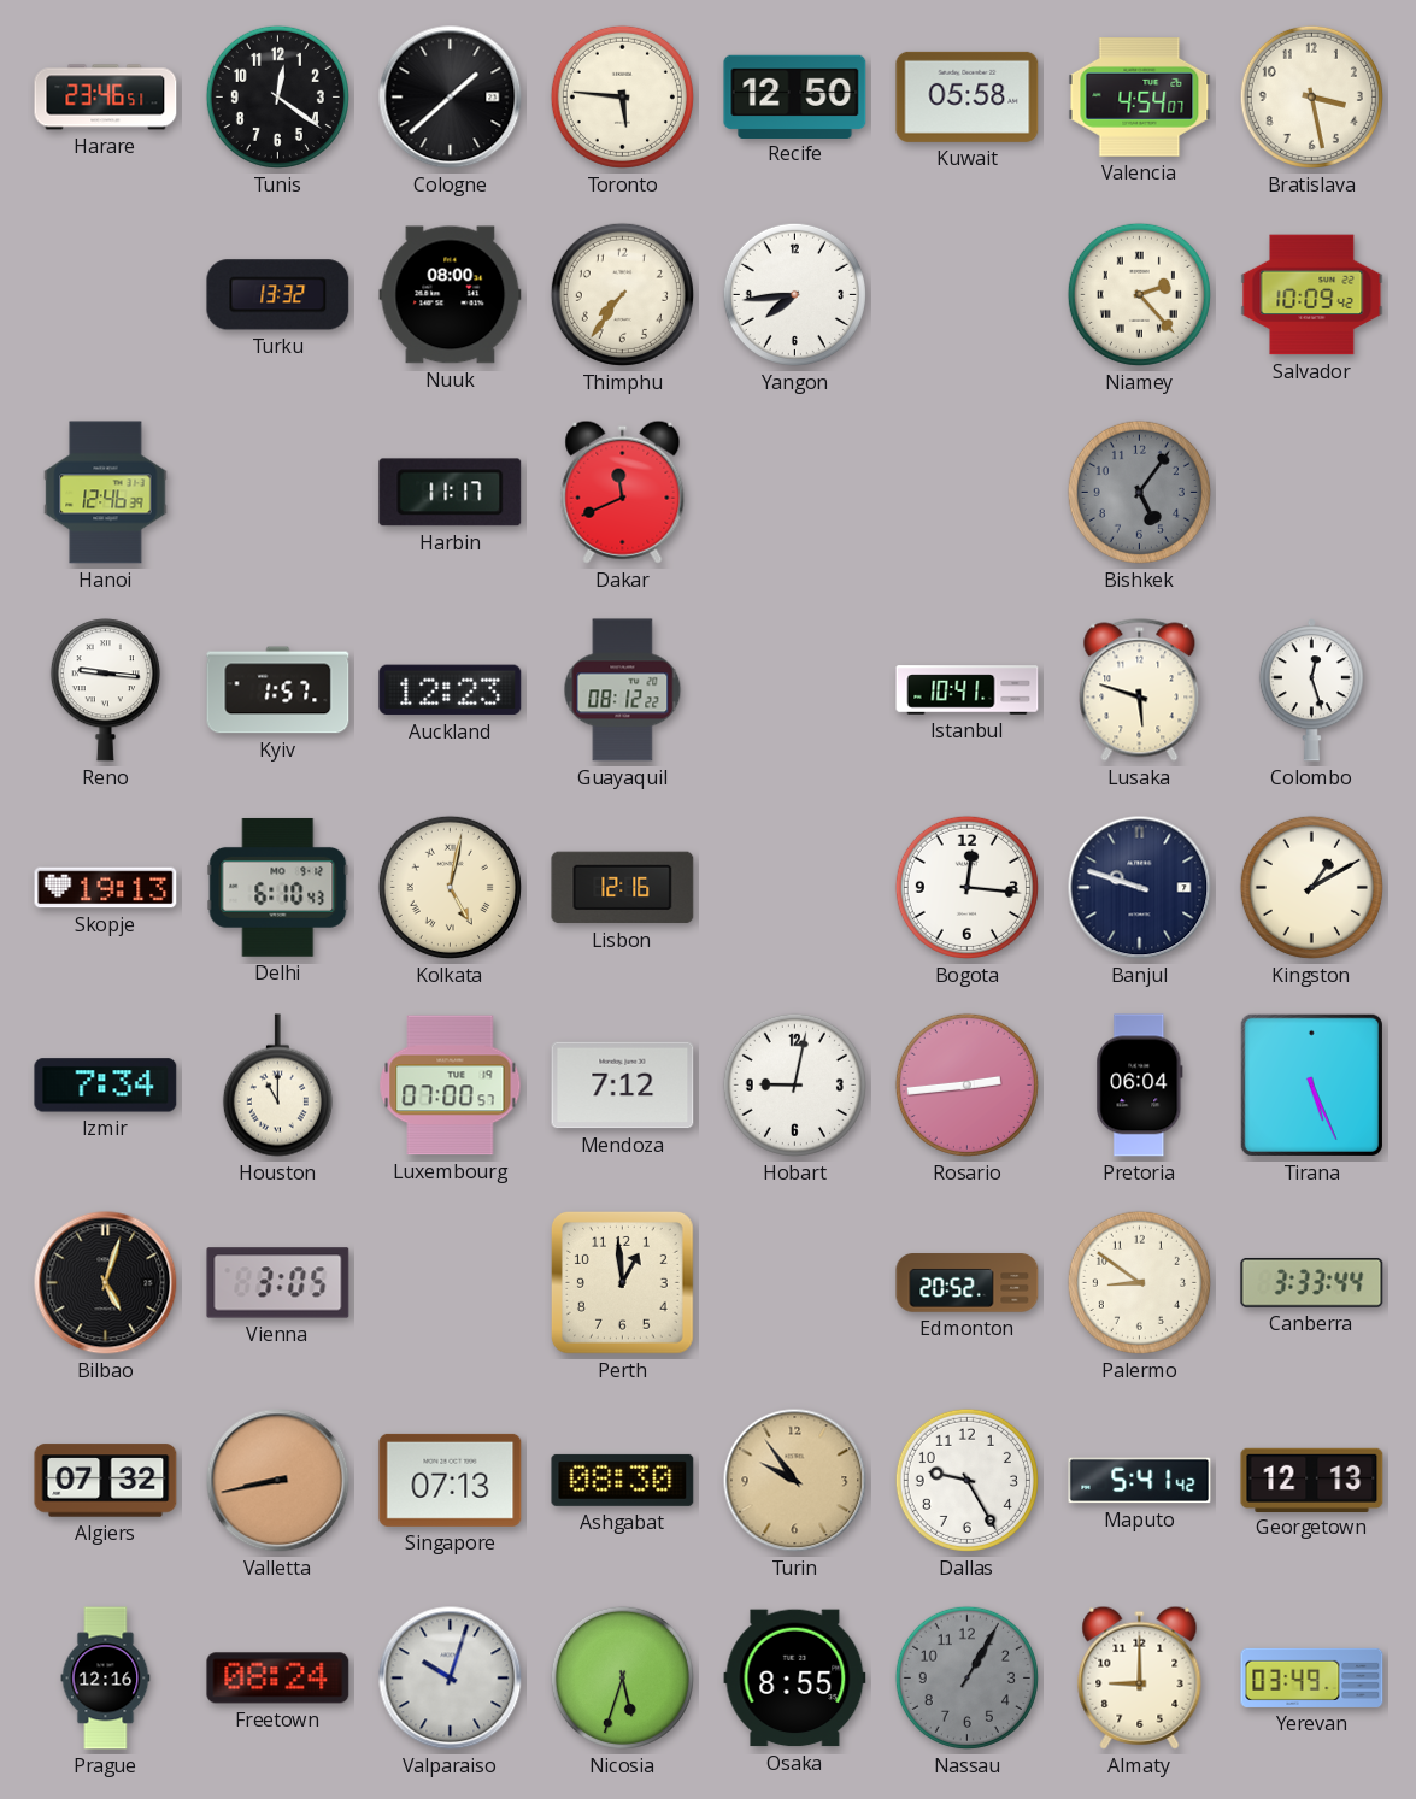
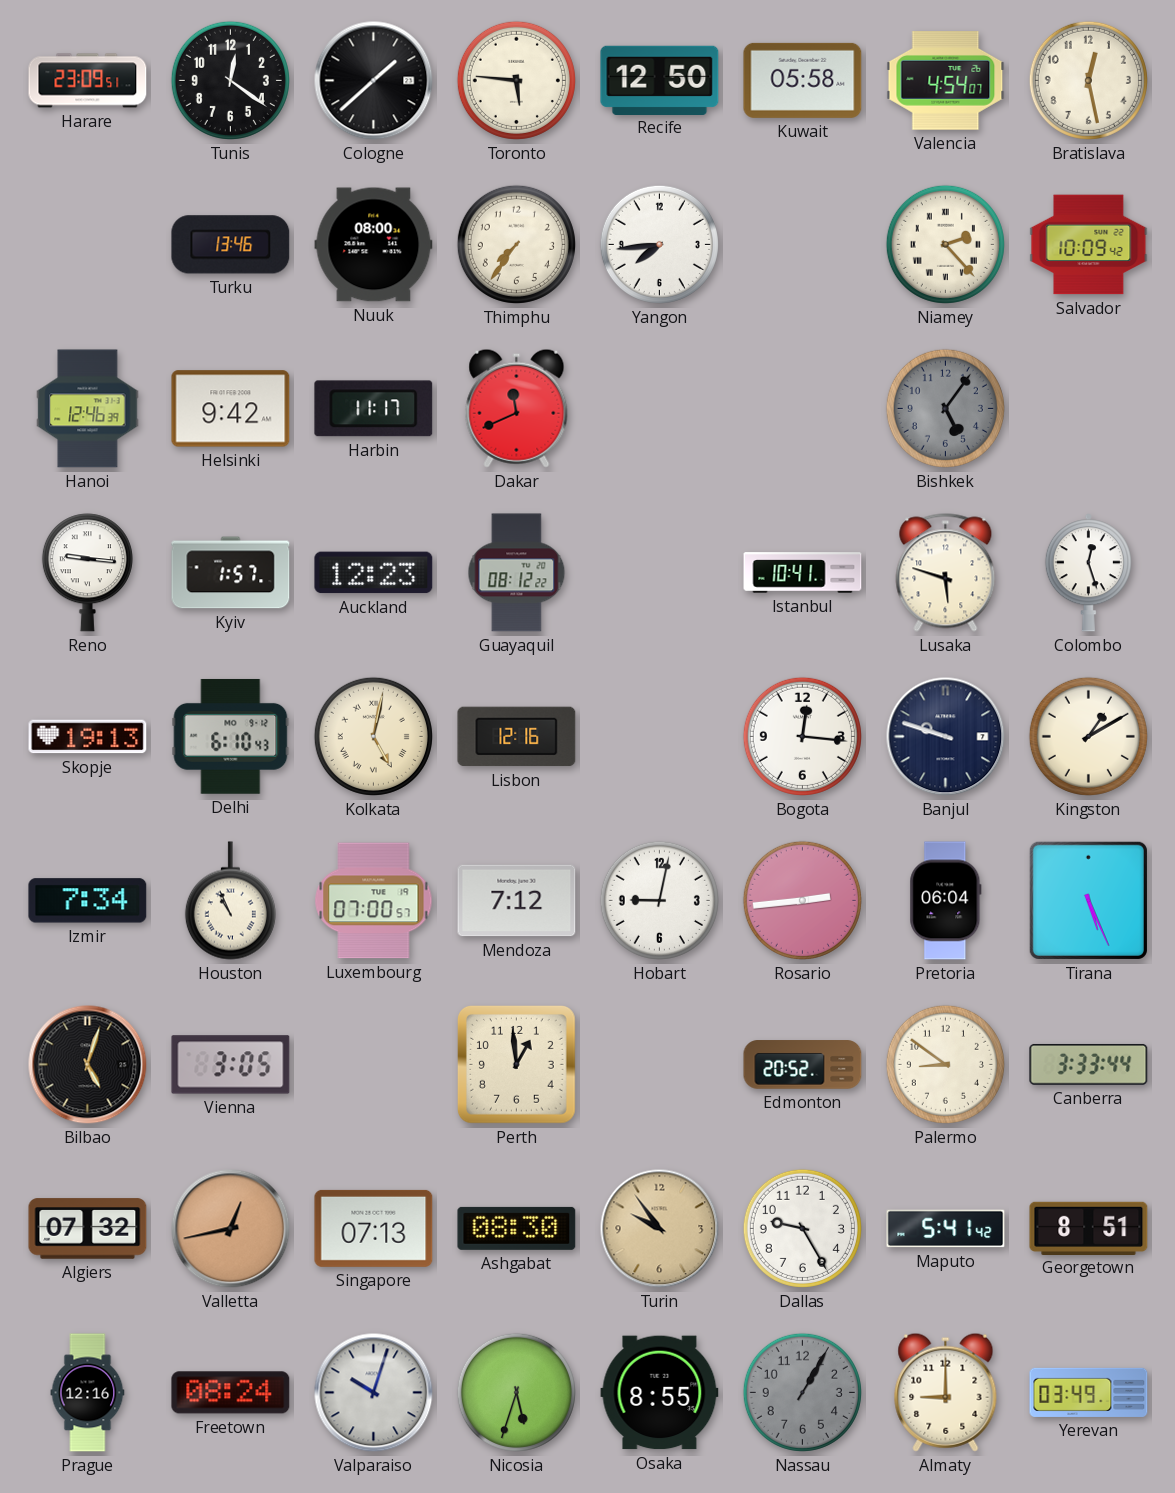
Harare: 23:46 -> 23:09
Bratislava: 3:28 -> 12:28
Turku: 13:32 -> 13:46
Helsinki: none -> 9:42
Houston: 11:00 -> 10:56
Valletta: 8:43 -> 12:43
Georgetown: 12:13 -> 8:51
